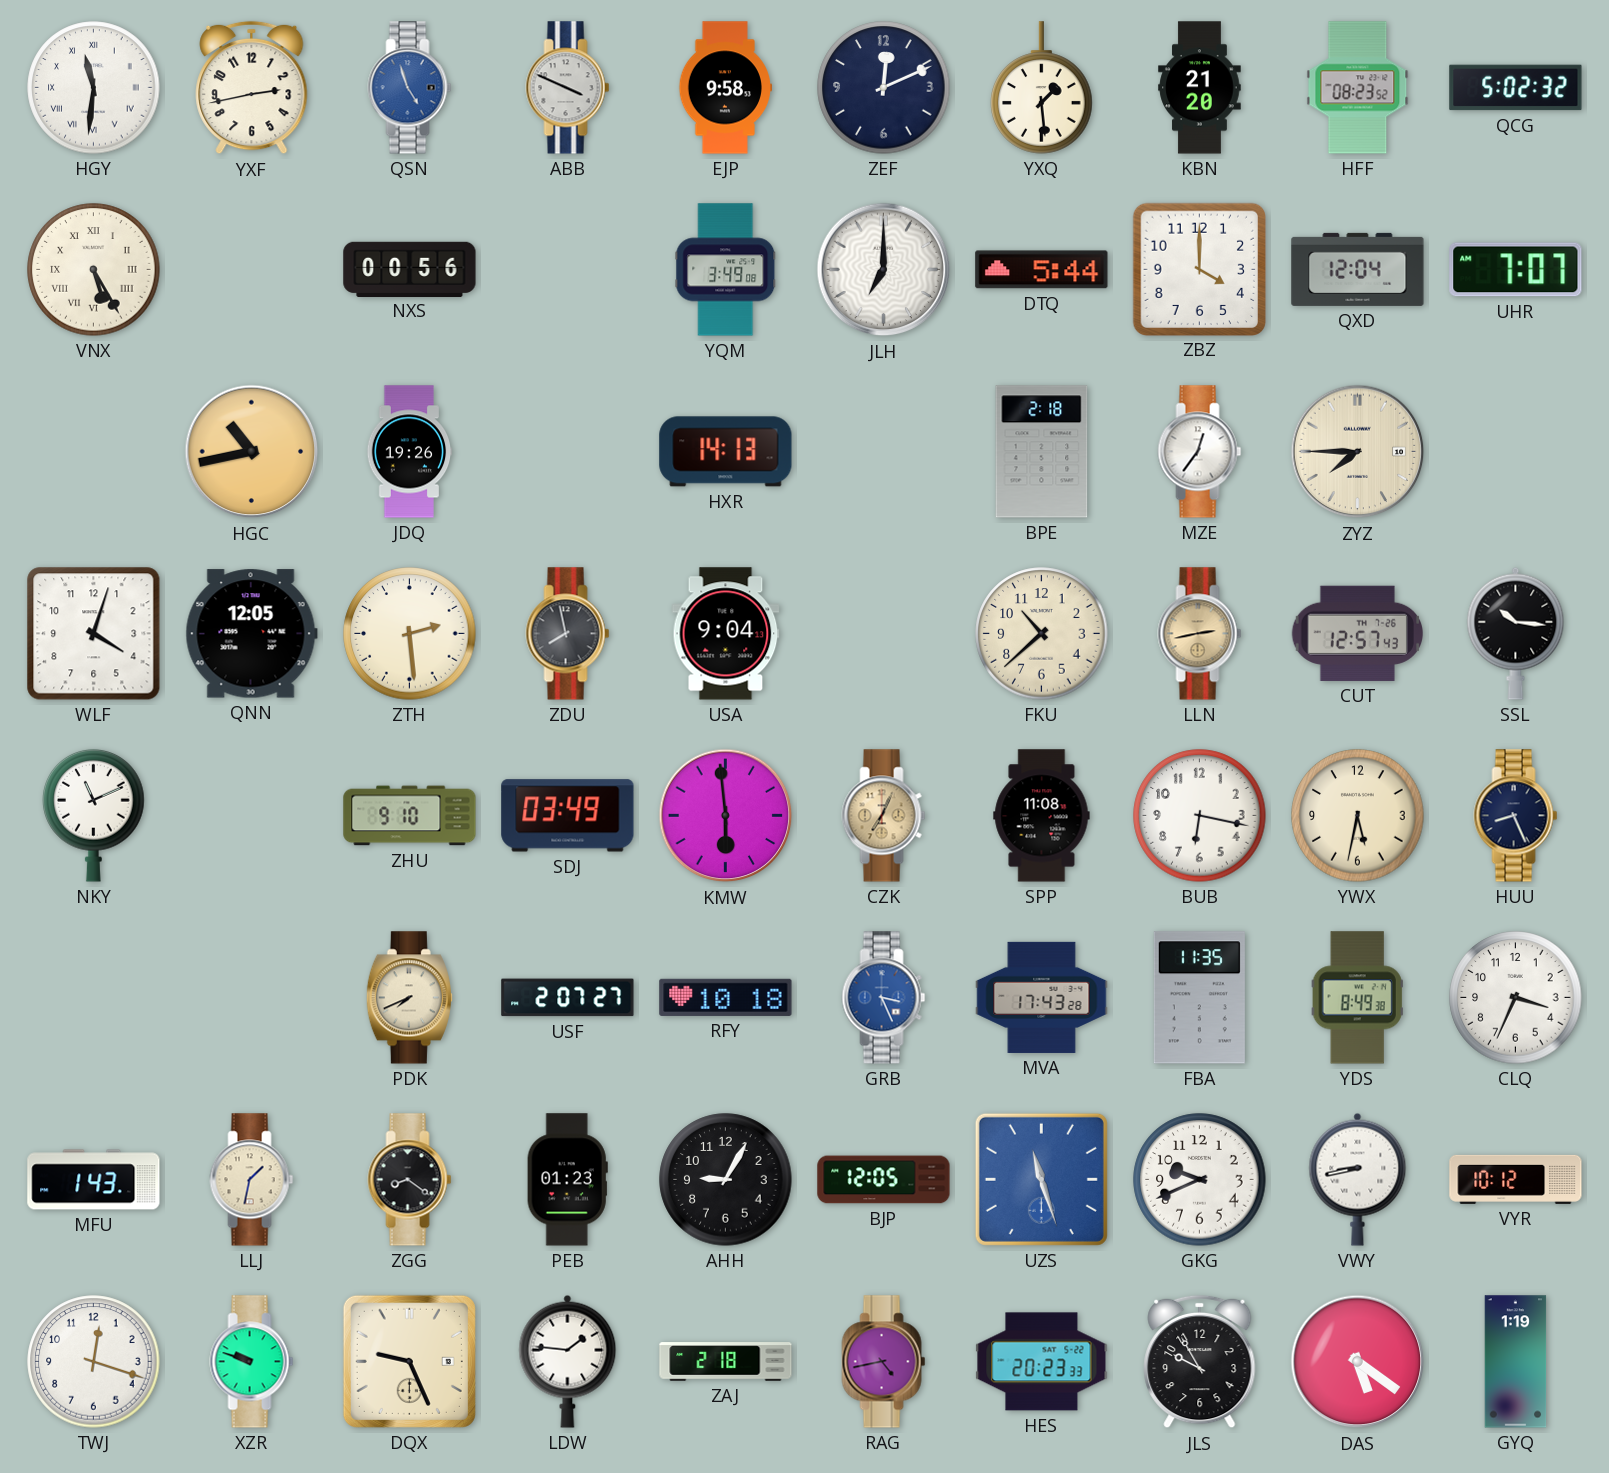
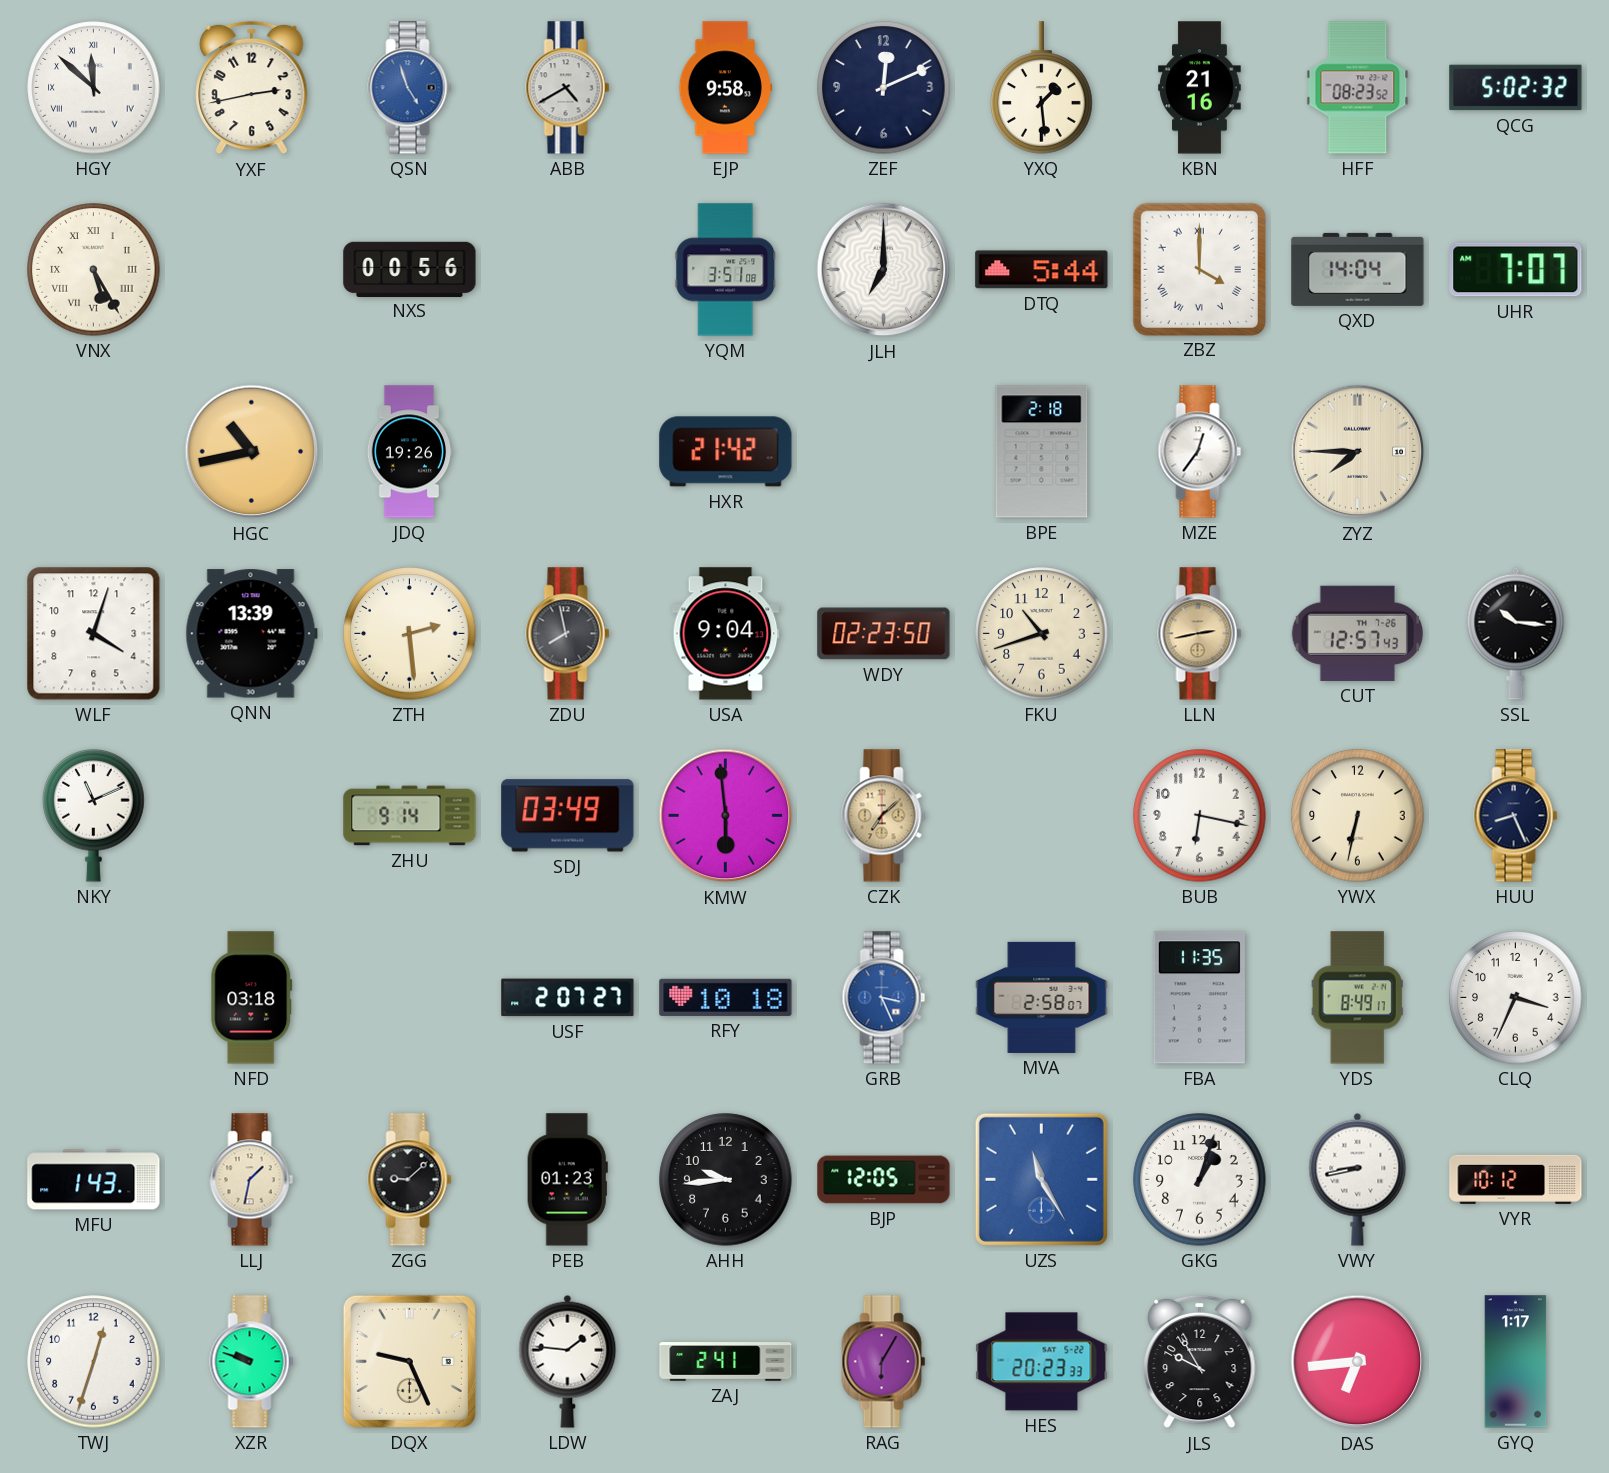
HGY: 11:31 -> 11:52
ABB: 3:49 -> 4:40
KBN: 21:20 -> 21:16
YQM: 3:49 -> 3:51
ZBZ numerals: Arabic -> Roman
QXD: 12:04 -> 14:04
HXR: 14:13 -> 21:42
QNN: 12:05 -> 13:39
WDY: none -> 02:23
FKU: 10:38 -> 10:42
ZHU: 9:10 -> 9:14
CZK: 7:04 -> 7:08
SPP: 11:08 -> none
YWX: 5:32 -> 6:32
NFD: none -> 03:18
PDK: 7:41 -> none
MVA: 17:43 -> 2:58
YDS: 8:49:38 -> 8:49:17
ZGG: 8:21 -> 9:08
AHH: 9:05 -> 9:44
UZS: 11:27 -> 11:25
GKG: 9:41 -> 1:03
TWJ: 12:18 -> 12:33
ZAJ: 2:18 -> 2:41
RAG: 4:43 -> 6:05
DAS: 5:21 -> 6:44
GYQ: 1:19 -> 1:17
